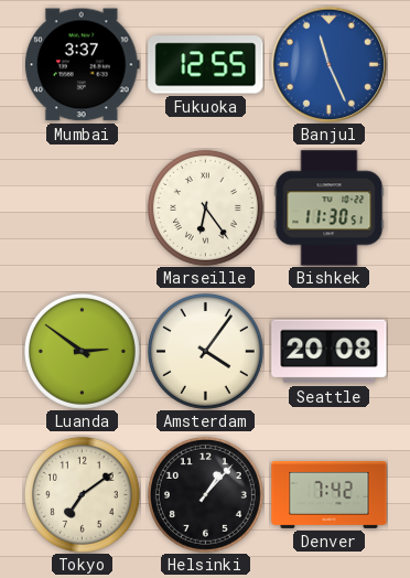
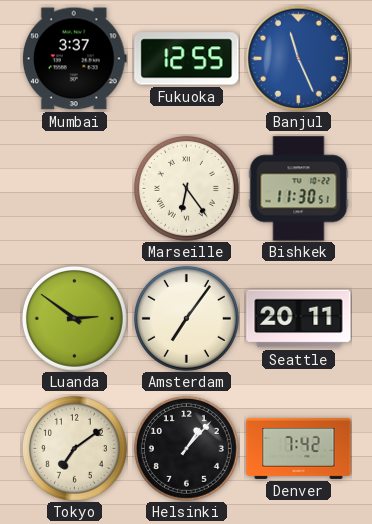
Amsterdam: 4:06 -> 7:06
Seattle: 20:08 -> 20:11
